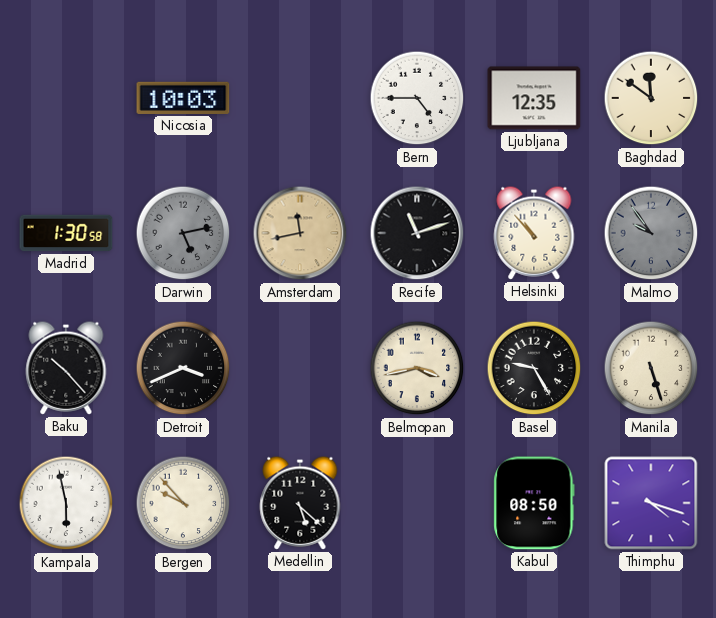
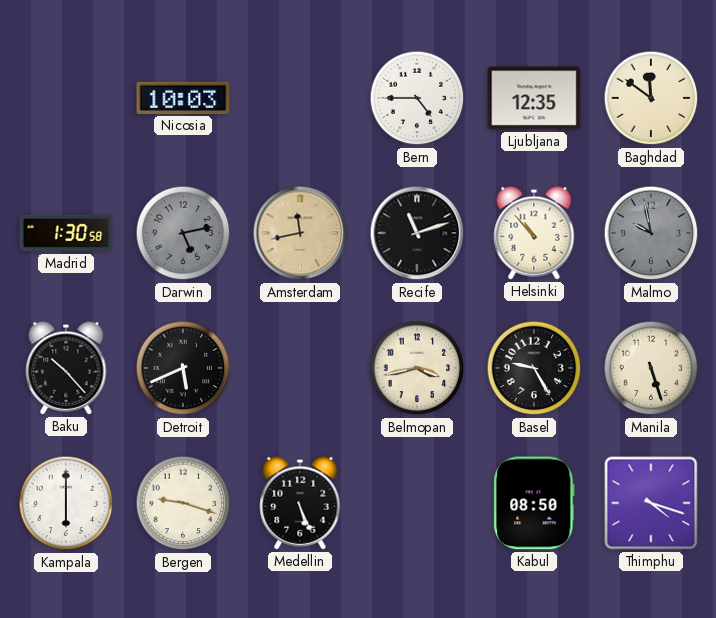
Malmo: 9:54 -> 9:58
Detroit: 3:41 -> 5:41
Kampala: 5:58 -> 6:00
Bergen: 9:53 -> 9:18
Medellin: 5:22 -> 5:26
